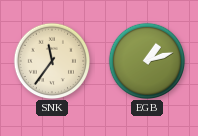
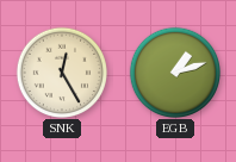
SNK: 11:36 -> 12:25
